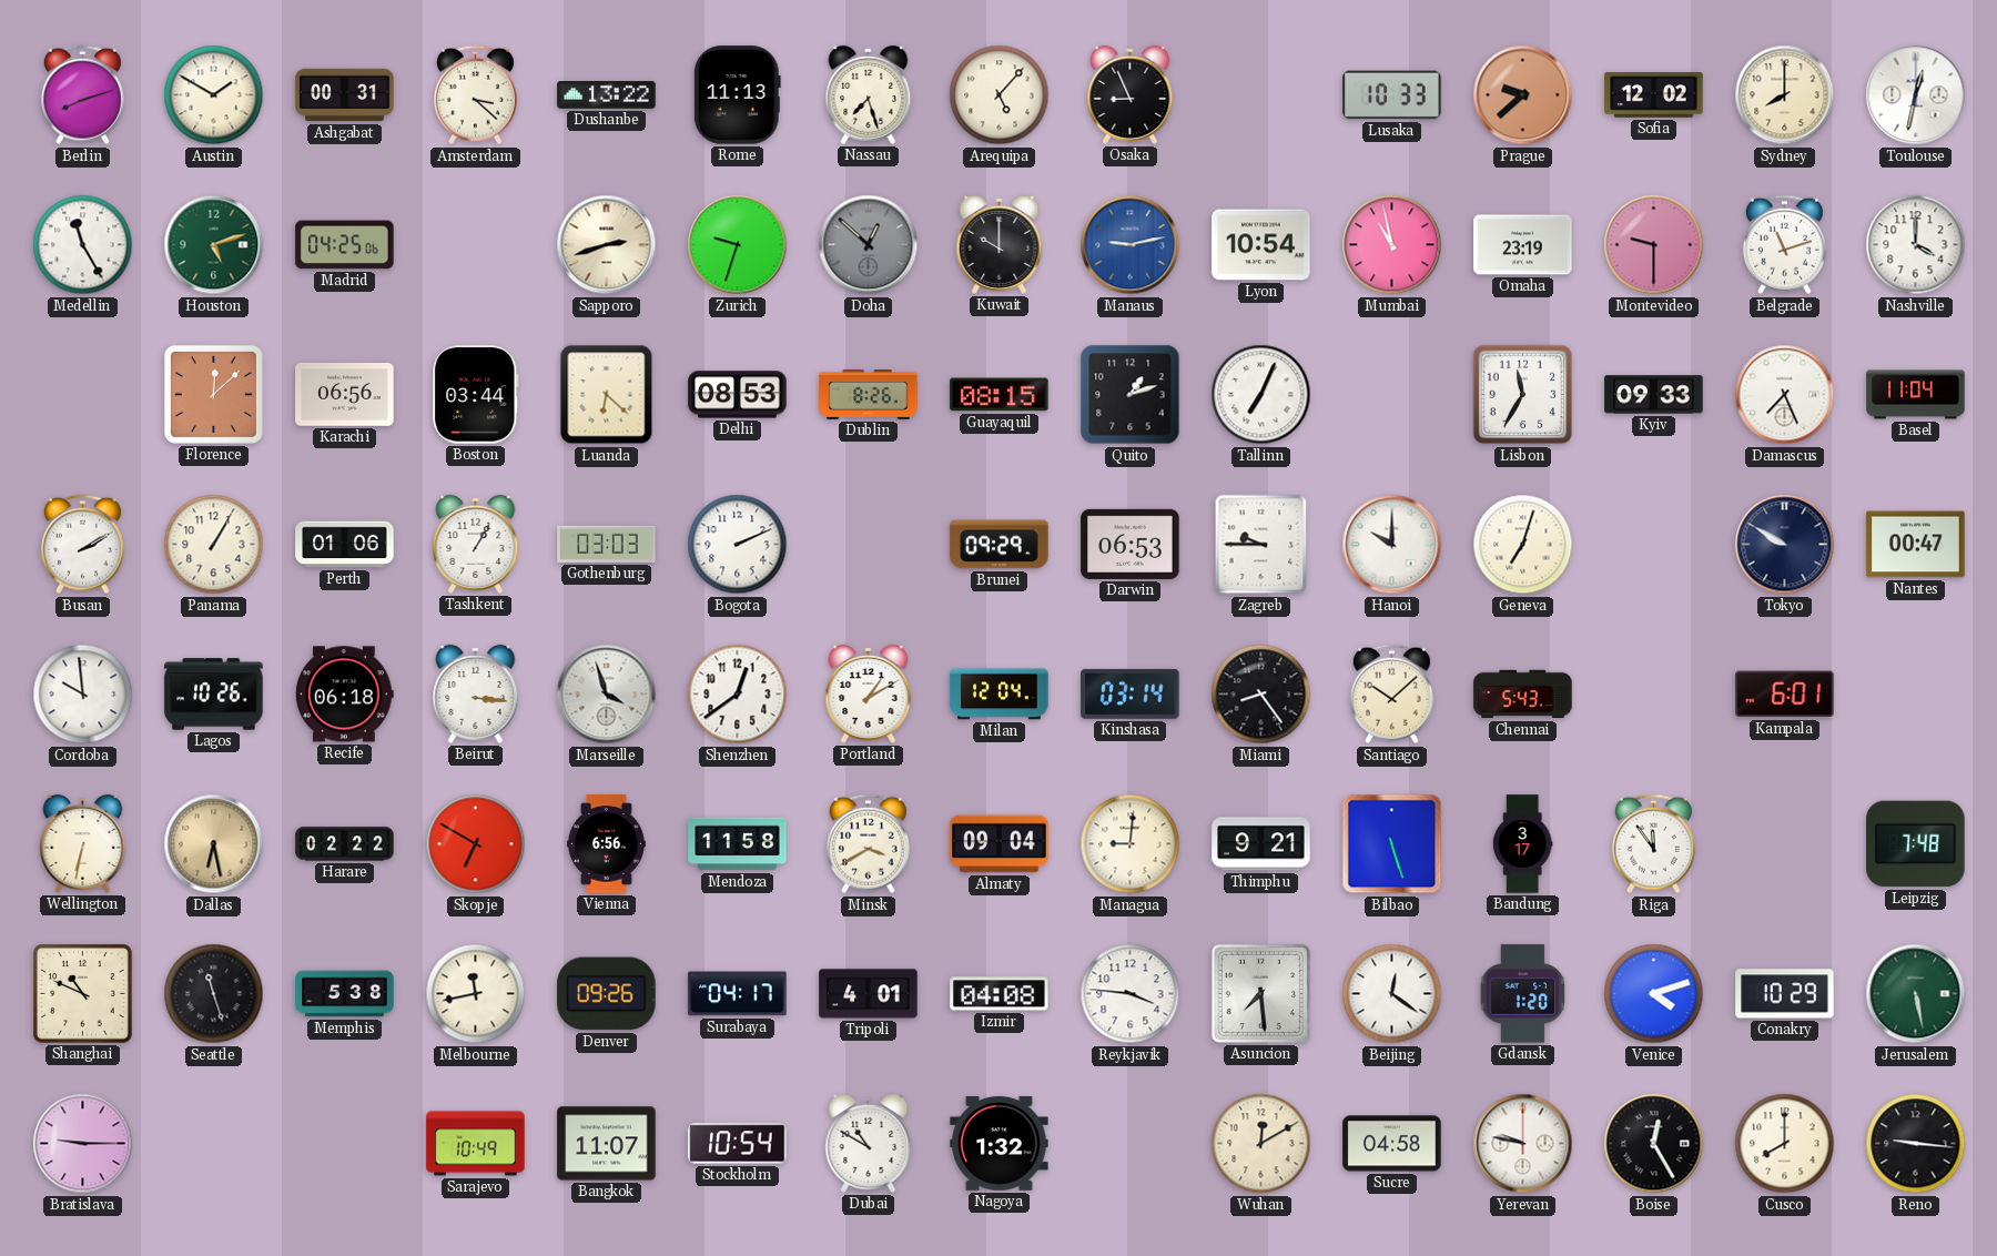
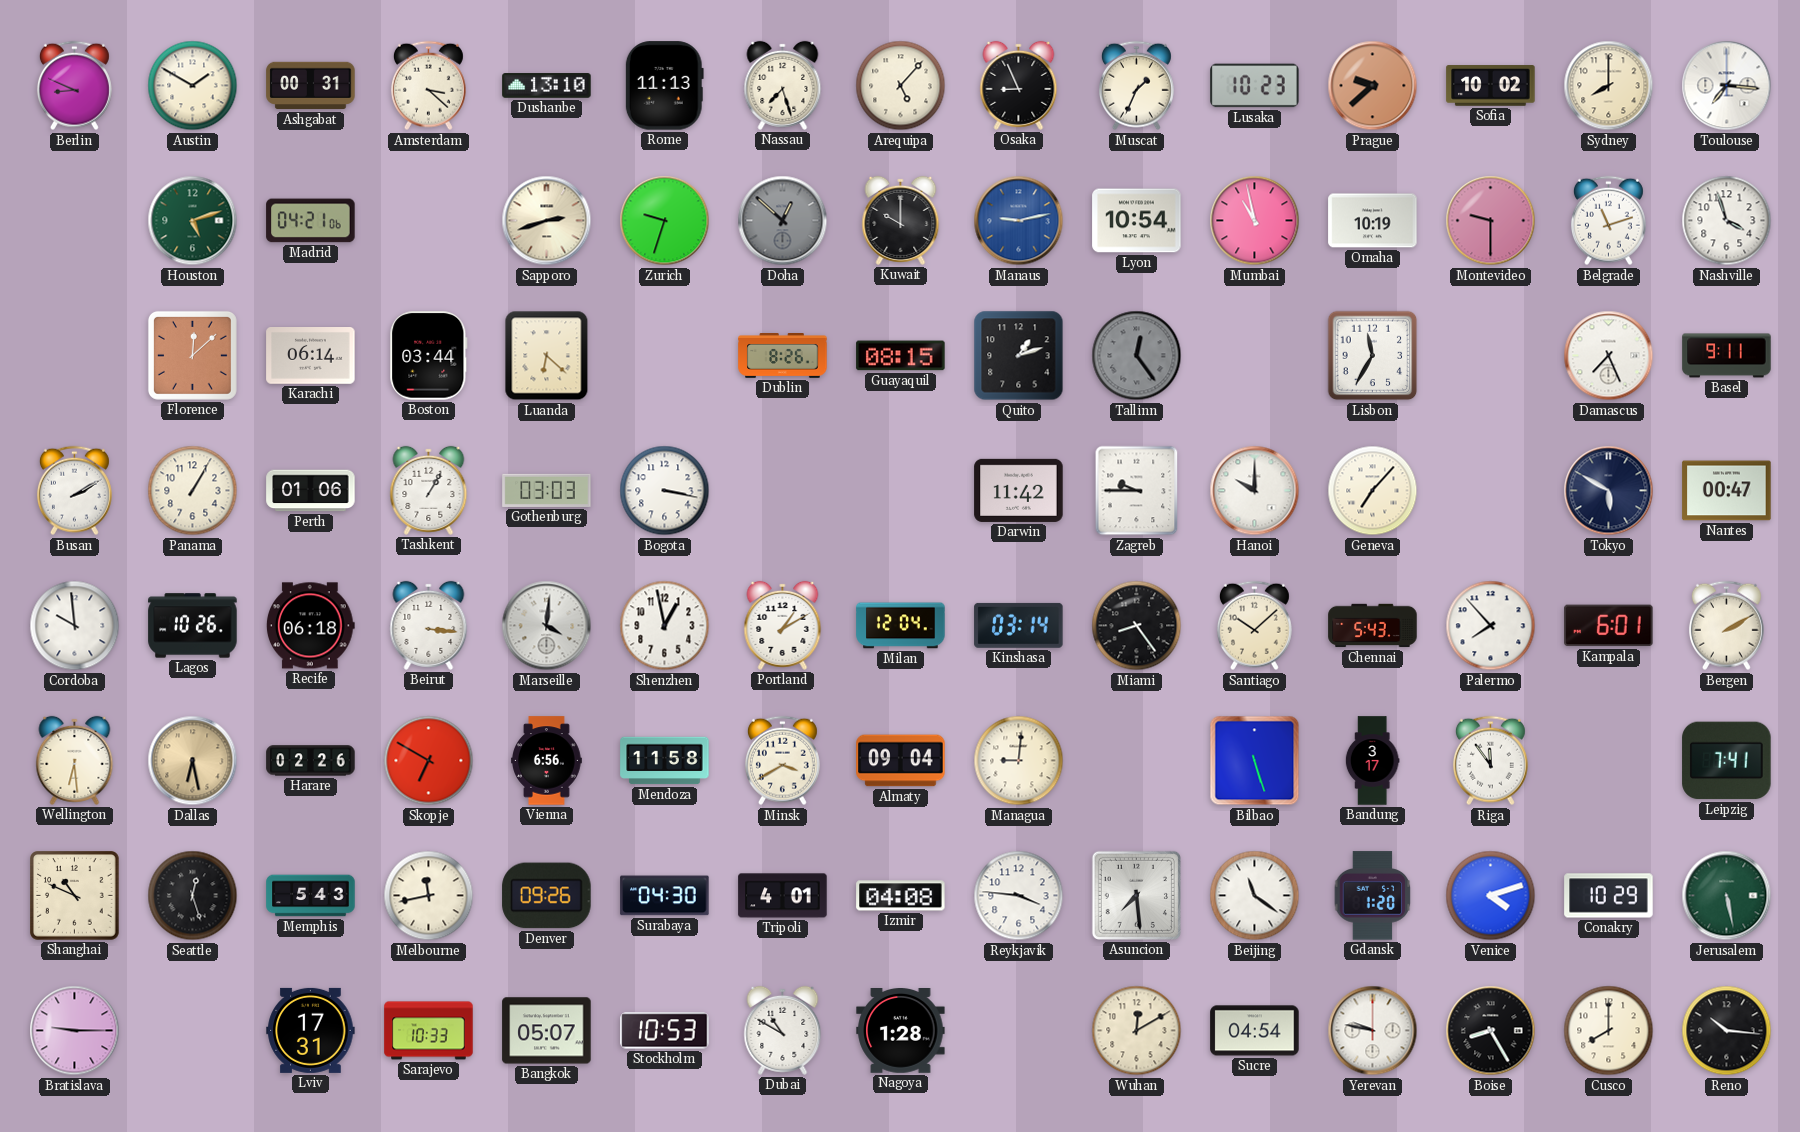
Berlin: 8:12 -> 8:49
Dushanbe: 13:22 -> 13:10
Muscat: none -> 1:34
Lusaka: 10:33 -> 10:23
Sofia: 12:02 -> 10:02
Toulouse: 12:32 -> 7:16
Medellin: 11:25 -> none
Madrid: 04:25 -> 04:21
Omaha: 23:19 -> 10:19
Nashville: 4:00 -> 3:57
Karachi: 06:56 -> 06:14
Delhi: 08:53 -> none
Tallinn: 7:04 -> 12:24
Tallinn dial: white -> grey
Kyiv: 09:33 -> none
Basel: 11:04 -> 9:11
Bogota: 2:11 -> 3:17
Brunei: 09:29 -> none
Darwin: 06:53 -> 11:42
Geneva: 7:03 -> 7:07
Tokyo: 9:50 -> 5:50
Marseille: 3:57 -> 4:01
Shenzhen: 12:39 -> 12:58
Palermo: none -> 7:53
Bergen: none -> 2:10
Wellington: 6:32 -> 6:29
Harare: 02:22 -> 02:26
Thimphu: 9:21 -> none
Leipzig: 7:48 -> 7:41
Seattle: 11:27 -> 12:27
Memphis: 5:38 -> 5:43
Surabaya: 04:17 -> 04:30
Beijing: 12:21 -> 11:21
Lviv: none -> 17:31
Sarajevo: 10:49 -> 10:33
Bangkok: 11:07 -> 05:07
Stockholm: 10:54 -> 10:53
Nagoya: 1:32 -> 1:28
Sucre: 04:58 -> 04:54
Boise: 12:25 -> 8:25
Reno: 9:16 -> 10:16
